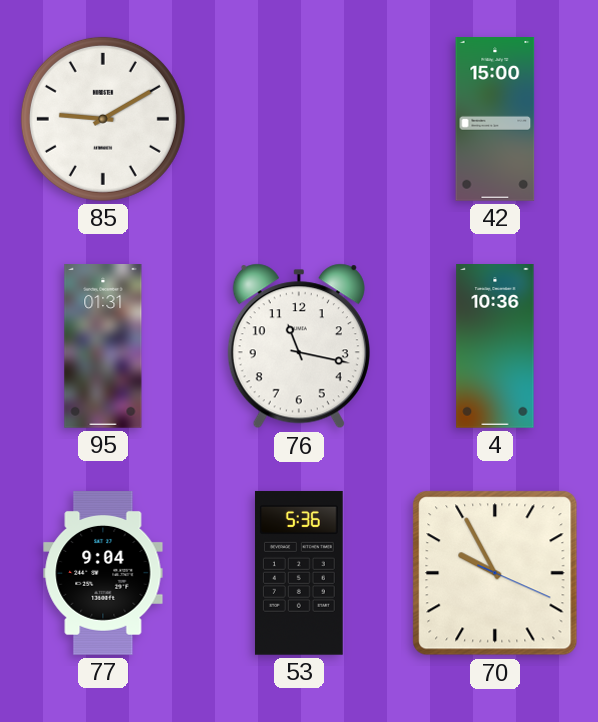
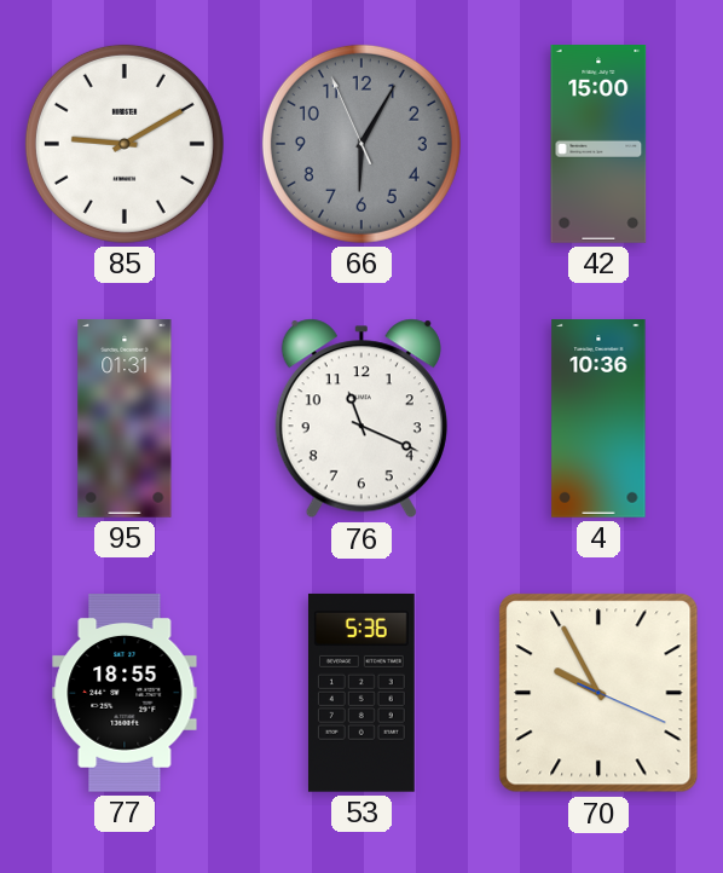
66: none -> 6:04
76: 11:17 -> 11:19
77: 9:04 -> 18:55
